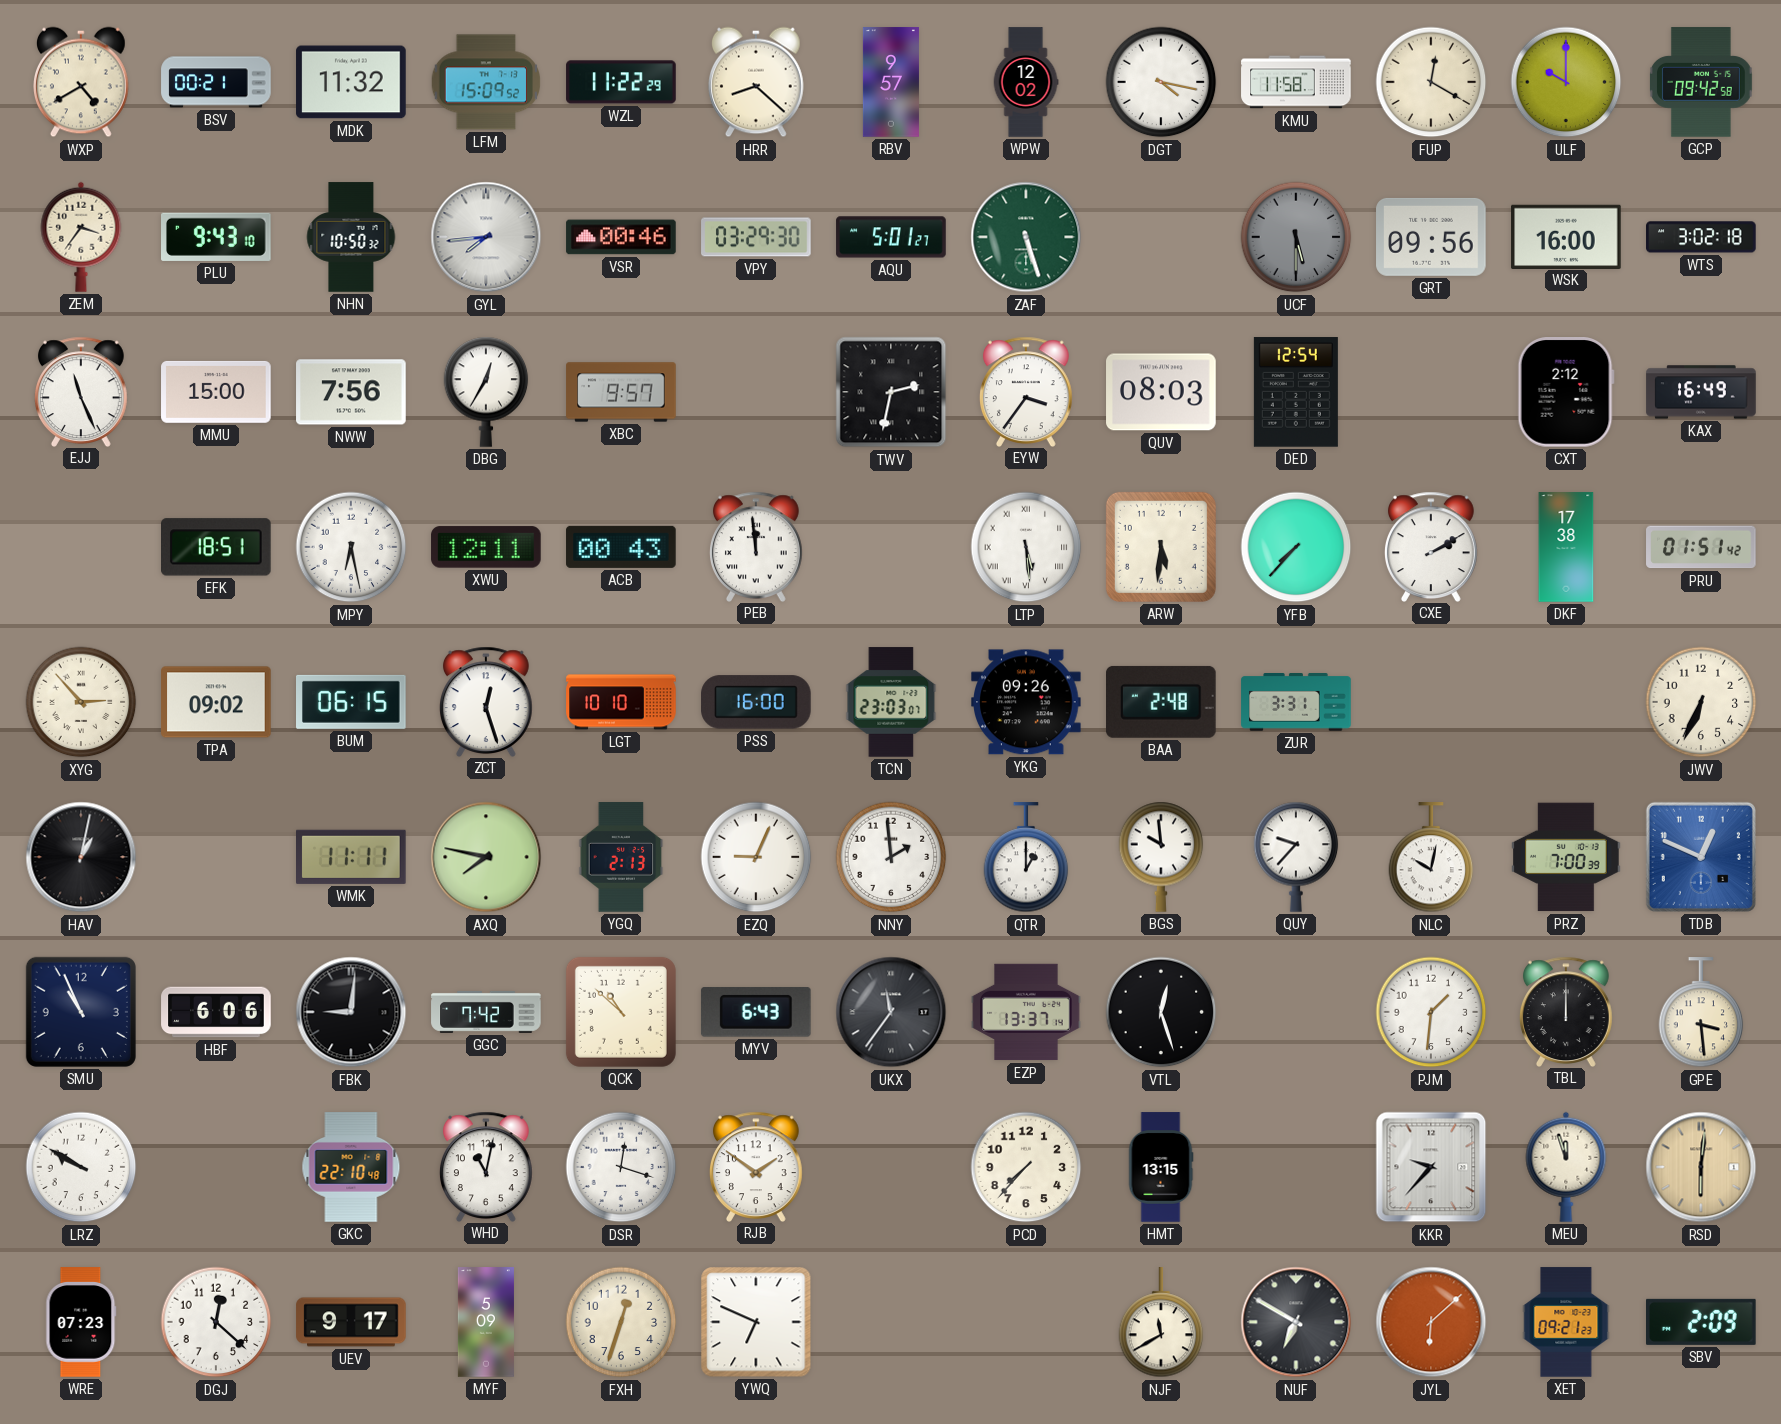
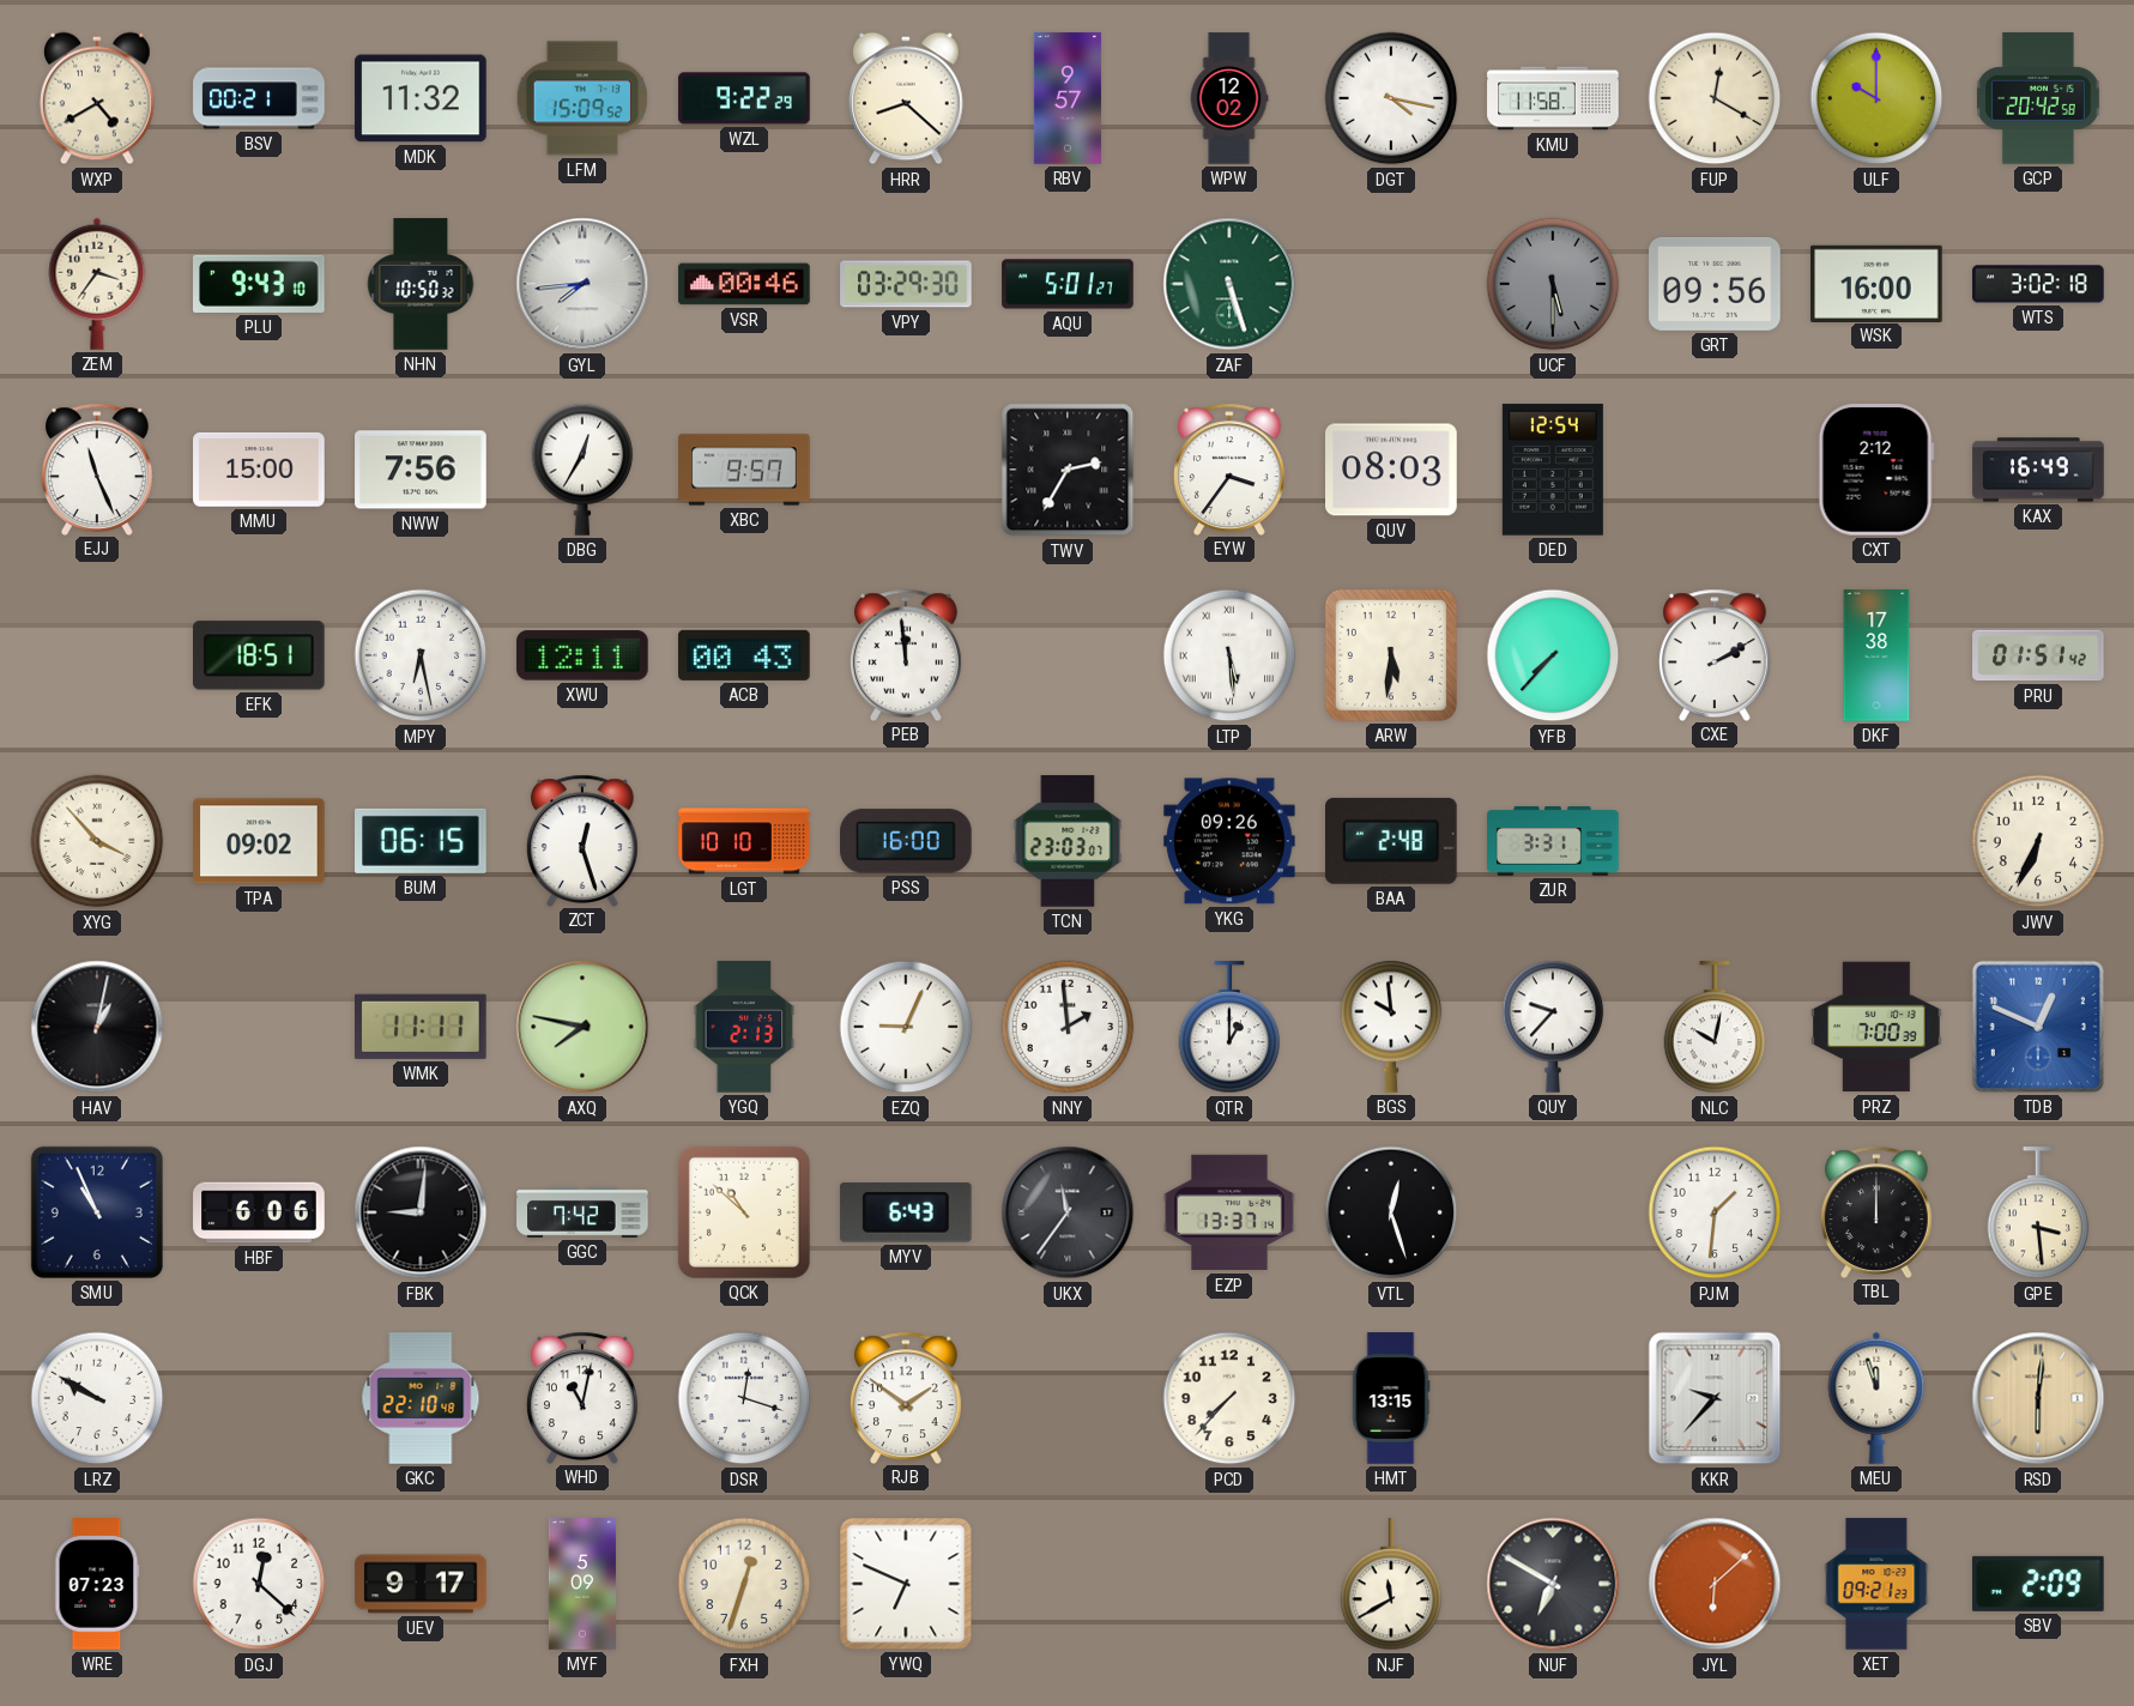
WZL: 11:22 -> 9:22
GCP: 09:42 -> 20:42
TWV: 2:32 -> 2:35
XYG: 2:53 -> 3:53
